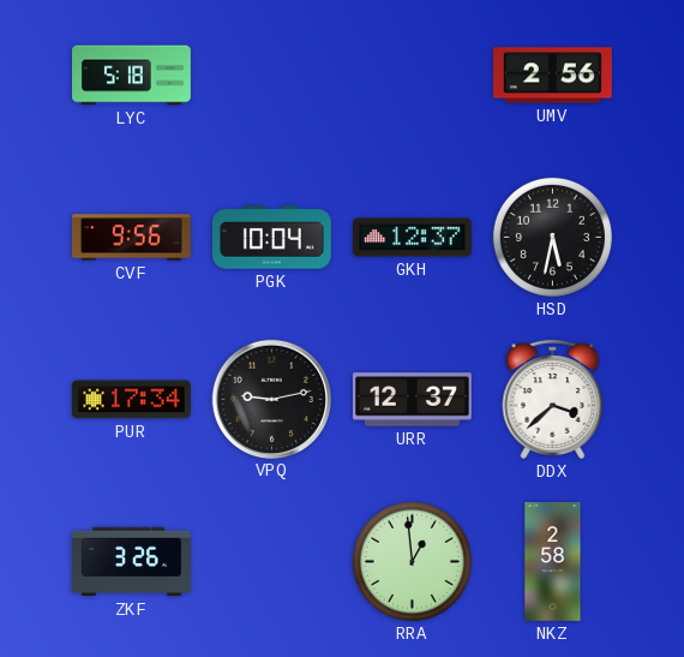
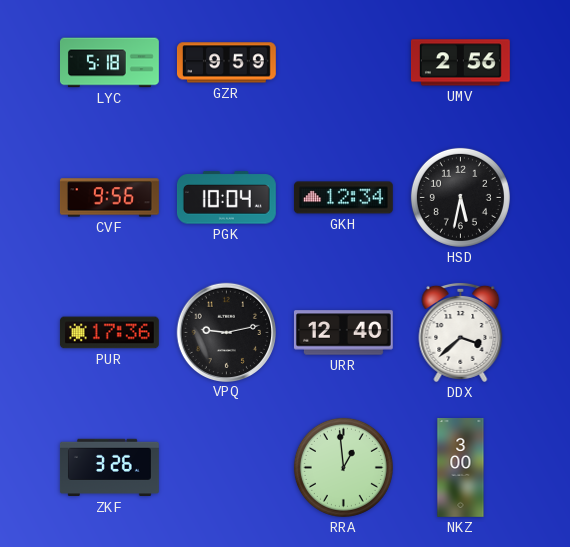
GZR: none -> 9:59
GKH: 12:37 -> 12:34
PUR: 17:34 -> 17:36
URR: 12:37 -> 12:40
NKZ: 2:58 -> 3:00
